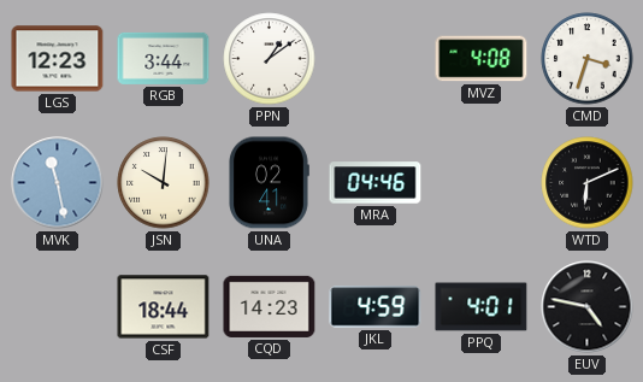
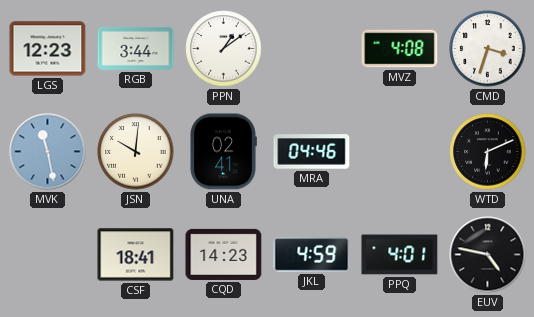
CSF: 18:44 -> 18:41
